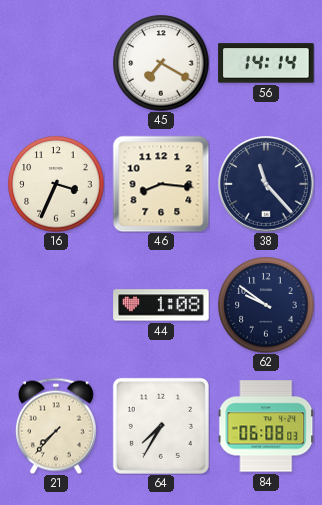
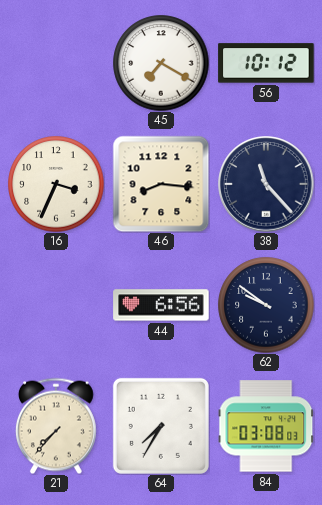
56: 14:14 -> 10:12
44: 1:08 -> 6:56
84: 06:08 -> 03:08
